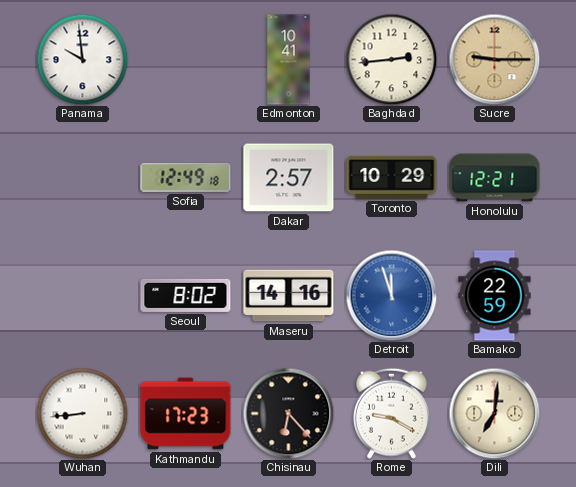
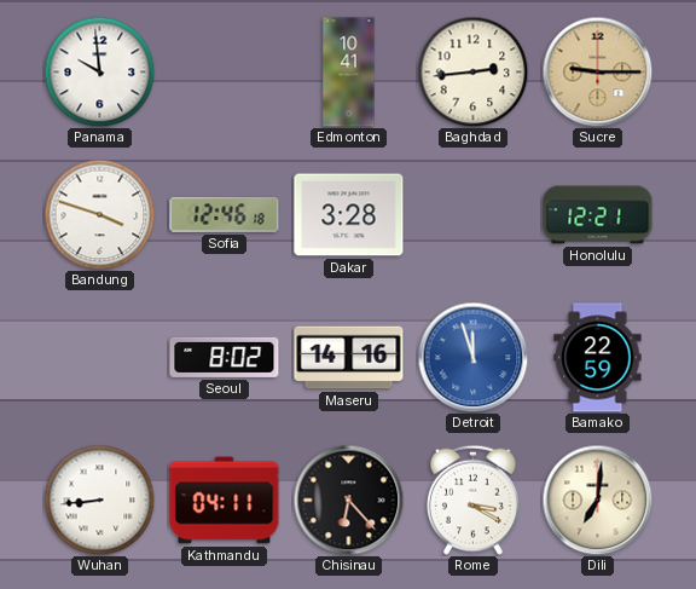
Bandung: none -> 3:48
Sofia: 12:49 -> 12:46
Dakar: 2:57 -> 3:28
Toronto: 10:29 -> none
Kathmandu: 17:23 -> 04:11
Rome: 9:20 -> 3:20
